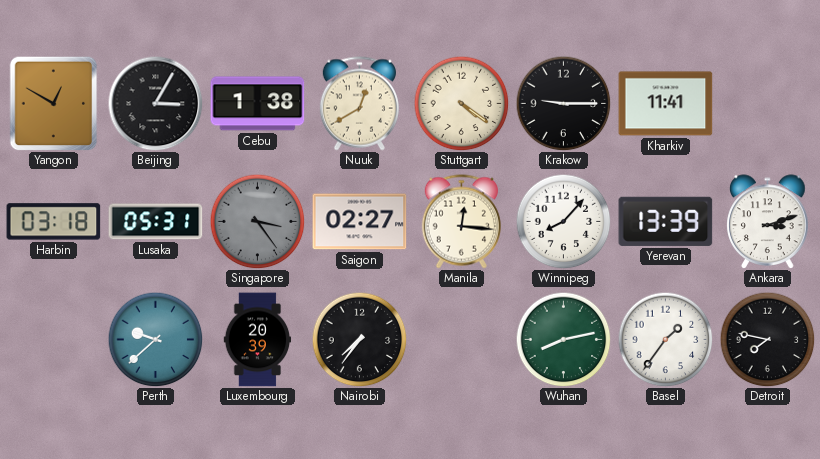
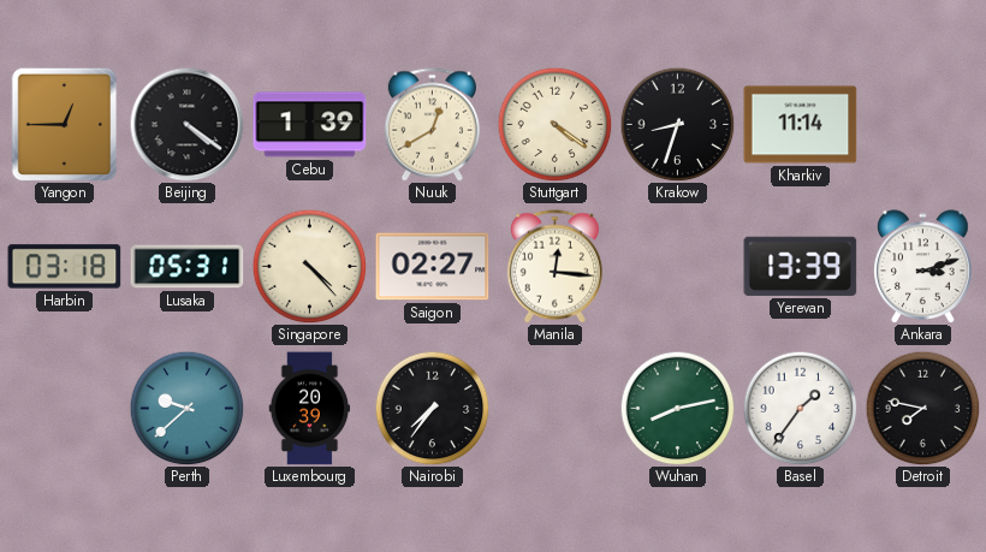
Yangon: 12:50 -> 12:45
Beijing: 3:05 -> 4:21
Cebu: 1:38 -> 1:39
Krakow: 9:15 -> 8:33
Kharkiv: 11:41 -> 11:14
Singapore: 3:24 -> 4:23
Singapore dial: grey -> cream
Winnipeg: 8:07 -> none
